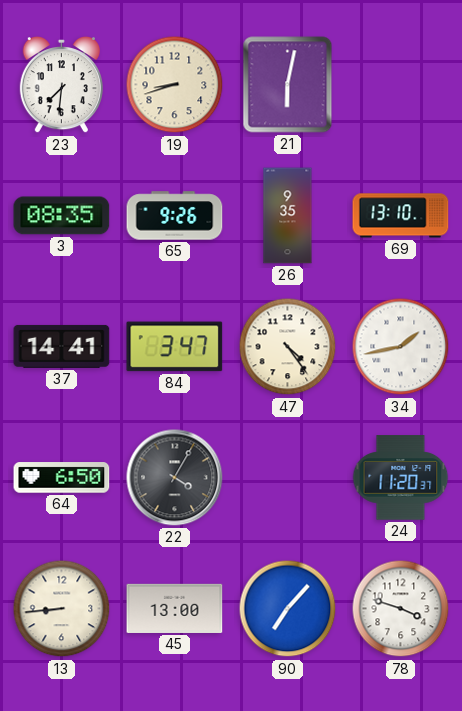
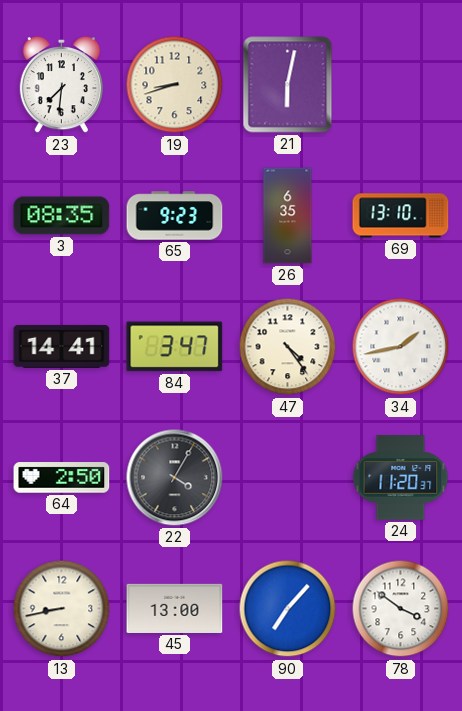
65: 9:26 -> 9:23
26: 9:35 -> 6:35
64: 6:50 -> 2:50
13: 8:44 -> 8:43
78: 3:48 -> 3:51
